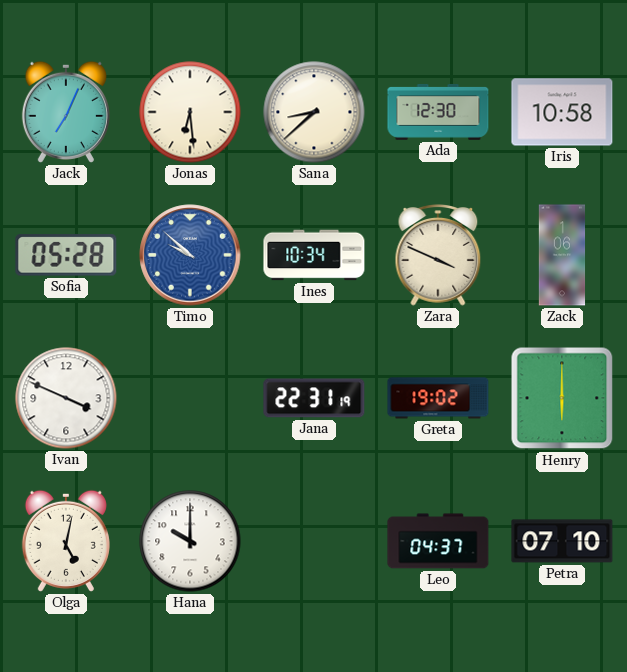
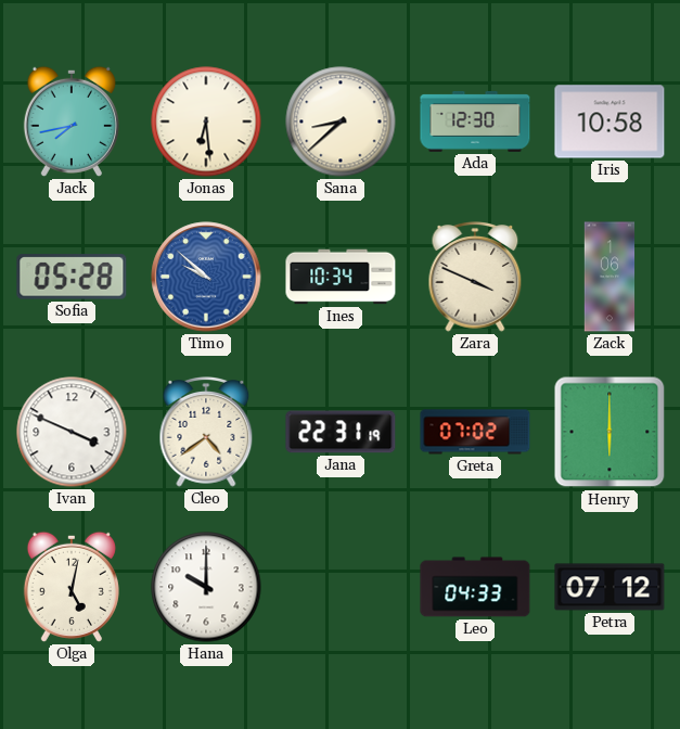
Jack: 7:04 -> 7:43
Cleo: none -> 4:39
Greta: 19:02 -> 07:02
Leo: 04:37 -> 04:33
Petra: 07:10 -> 07:12
